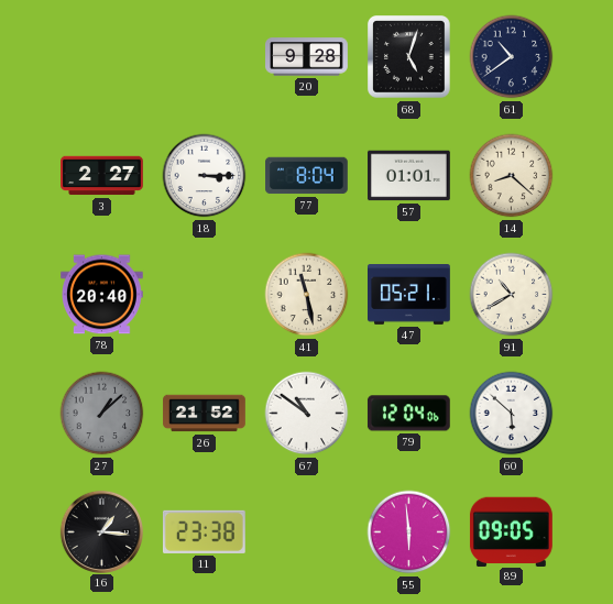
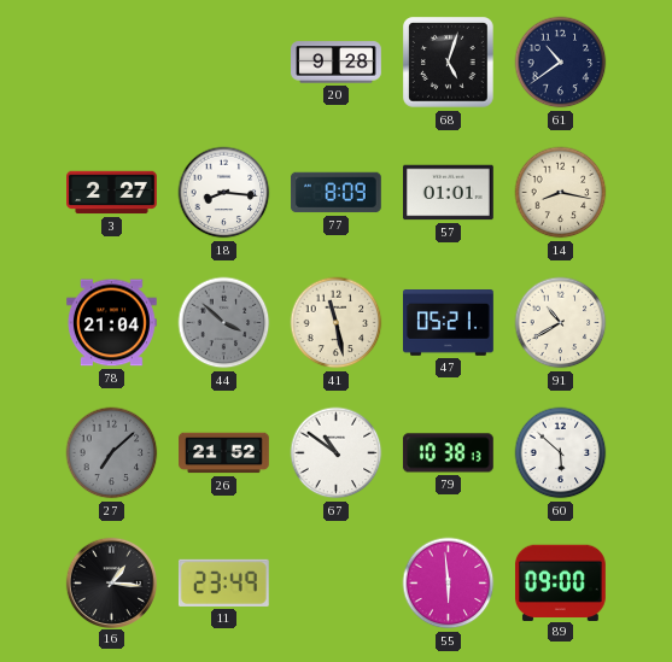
18: 3:15 -> 8:16
77: 8:04 -> 8:09
14: 8:22 -> 8:17
78: 20:40 -> 21:04
44: none -> 3:52
27: 1:08 -> 7:08
79: 12:04 -> 10:38
11: 23:38 -> 23:49
89: 09:05 -> 09:00
